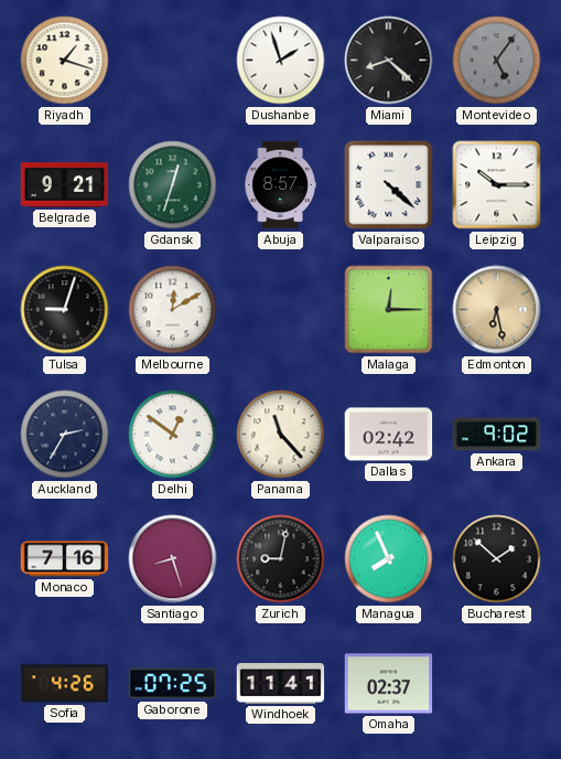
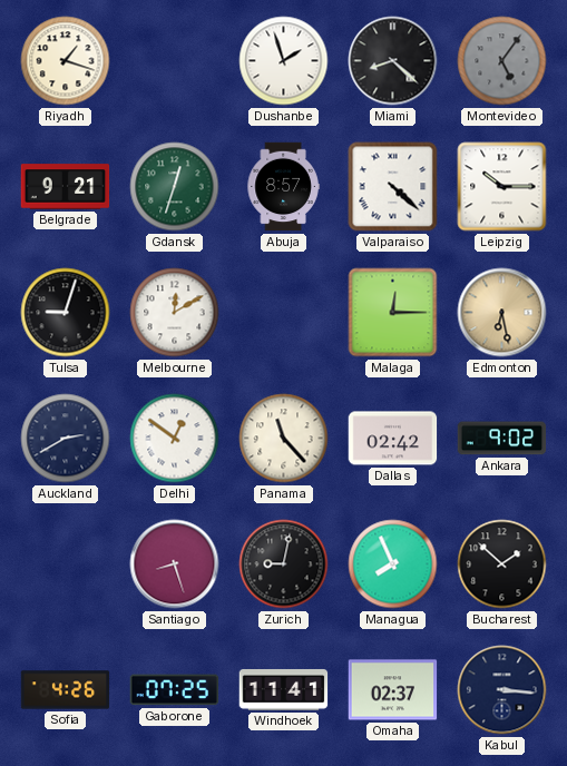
Auckland: 2:35 -> 2:40
Monaco: 7:16 -> none
Kabul: none -> 3:16
